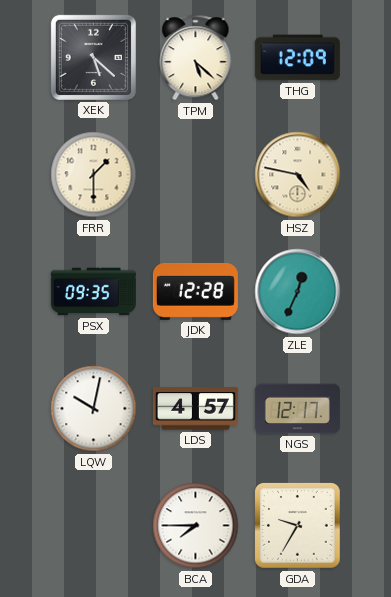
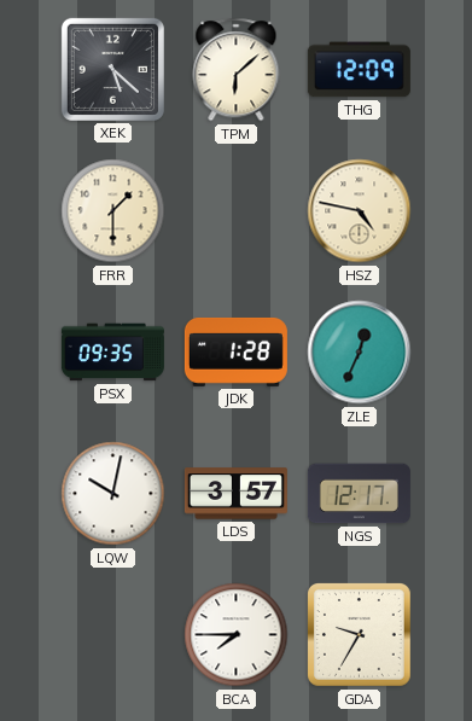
TPM: 5:22 -> 6:08
JDK: 12:28 -> 1:28
LDS: 4:57 -> 3:57
